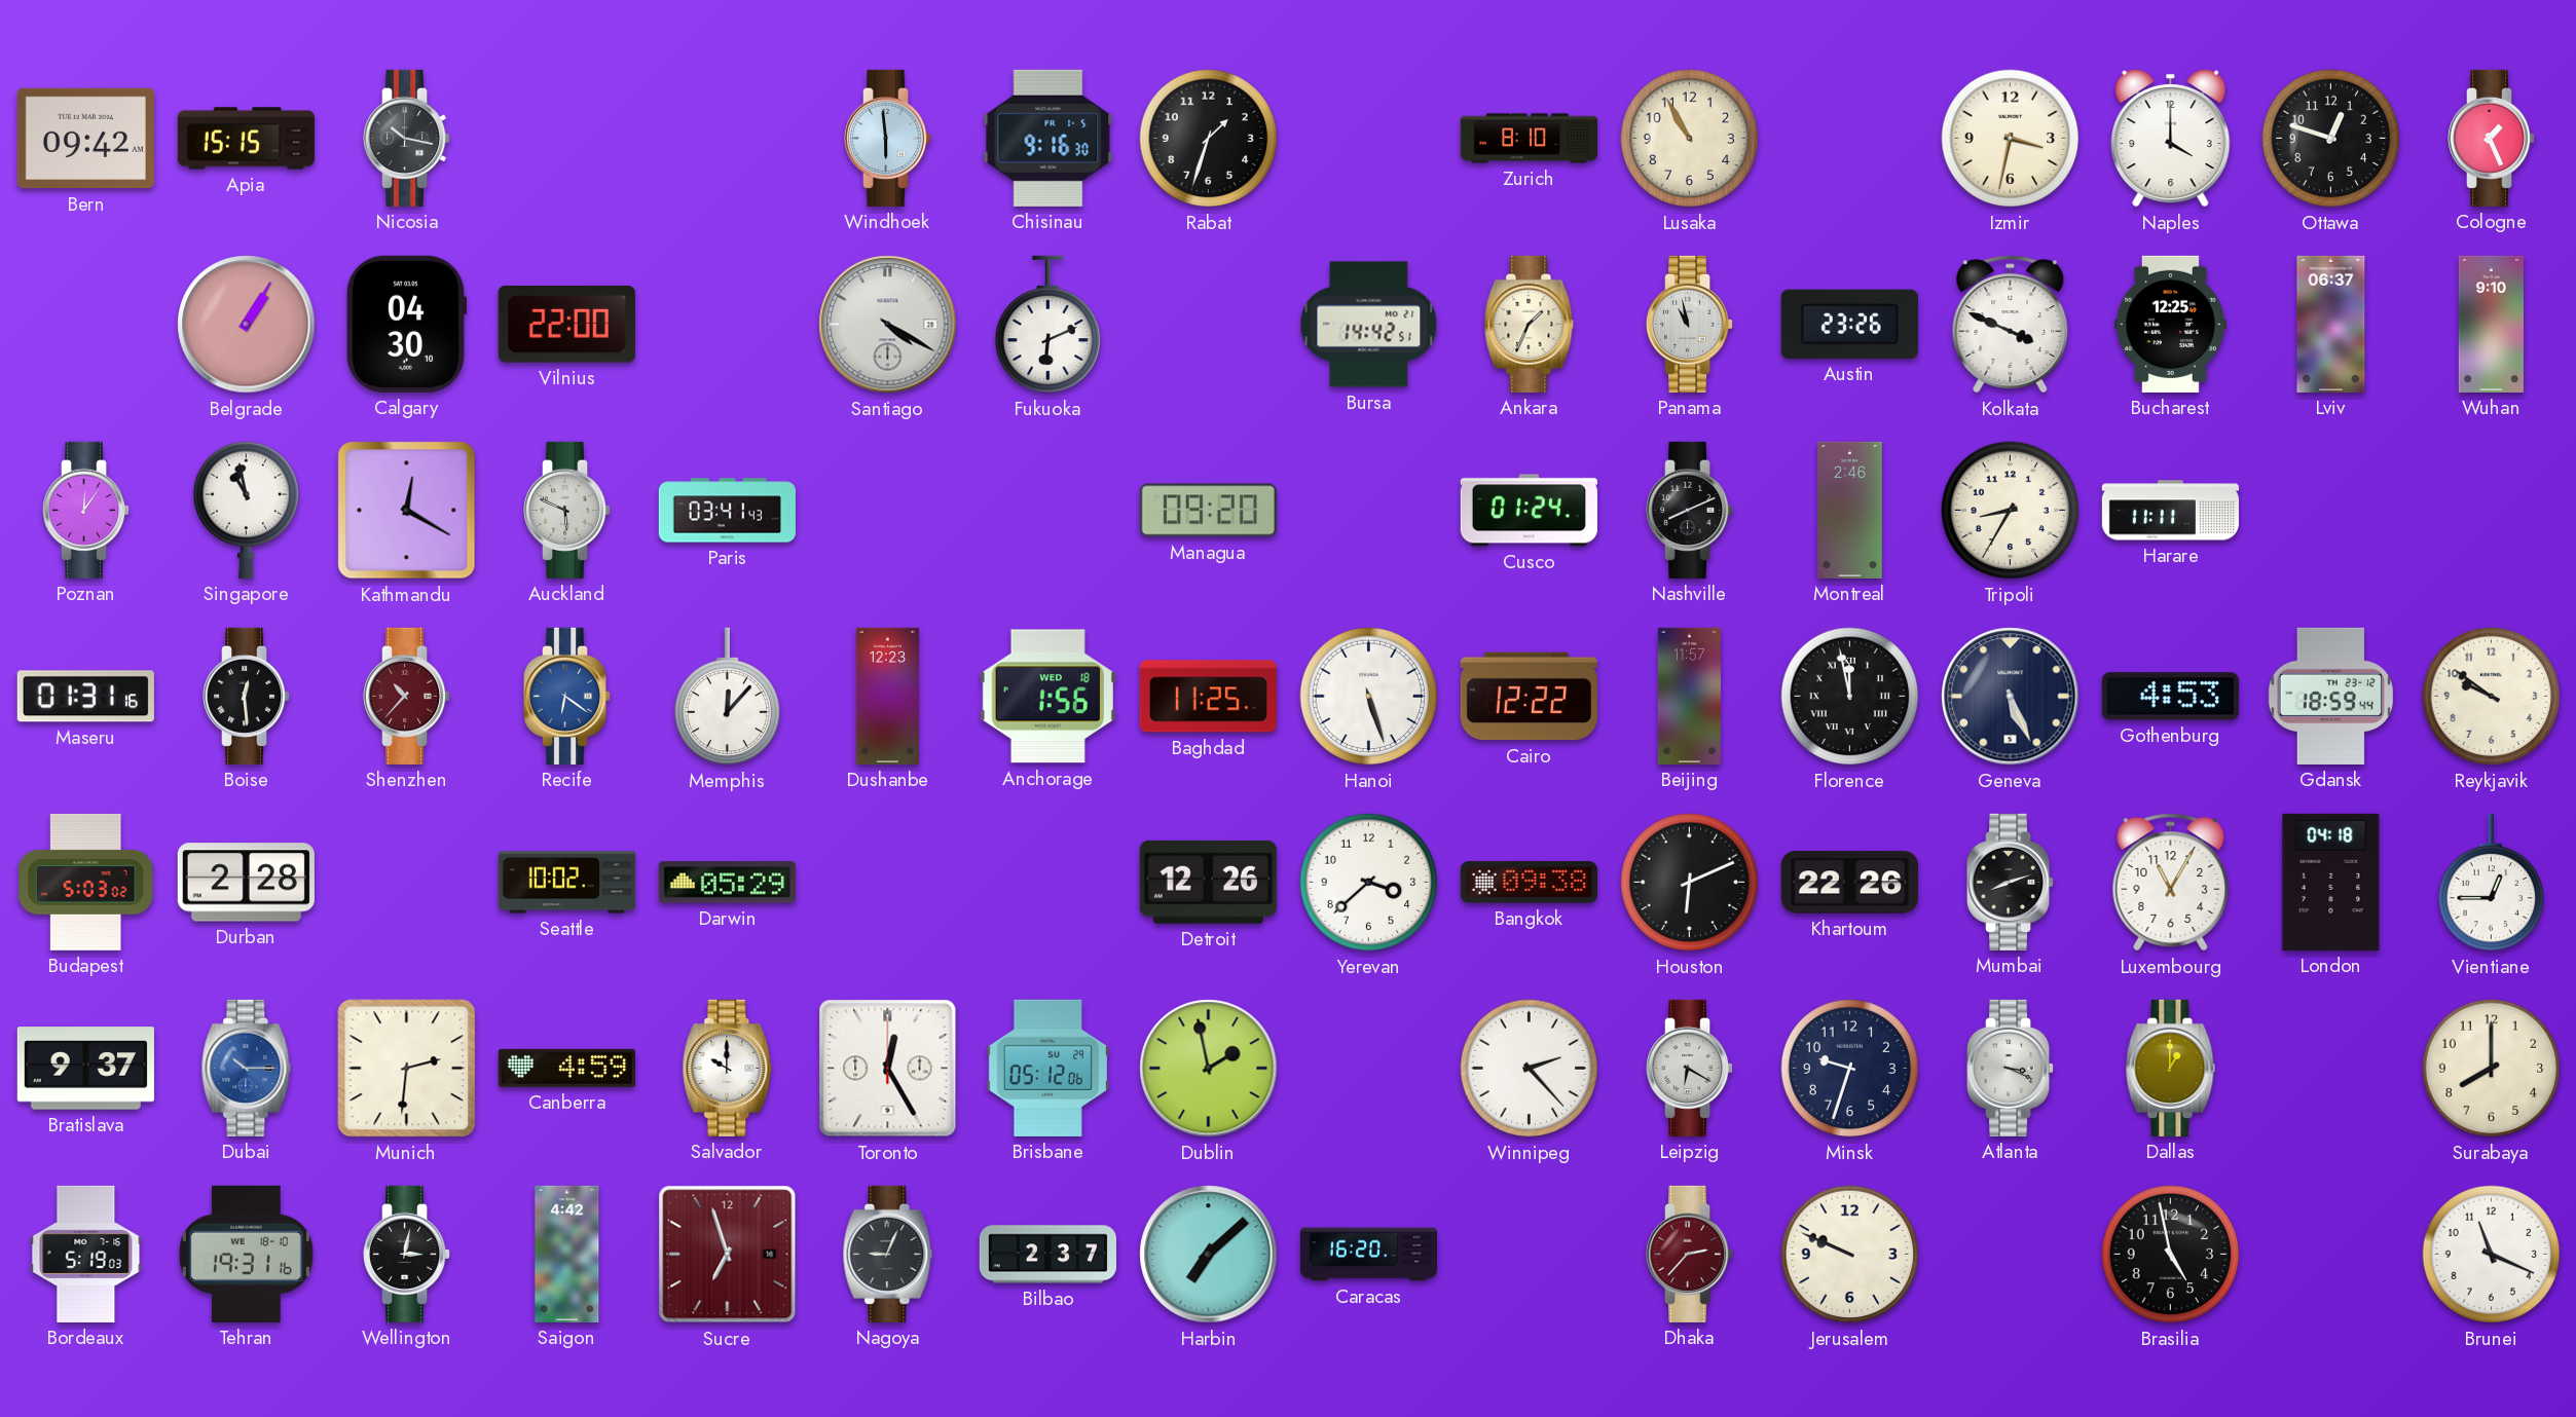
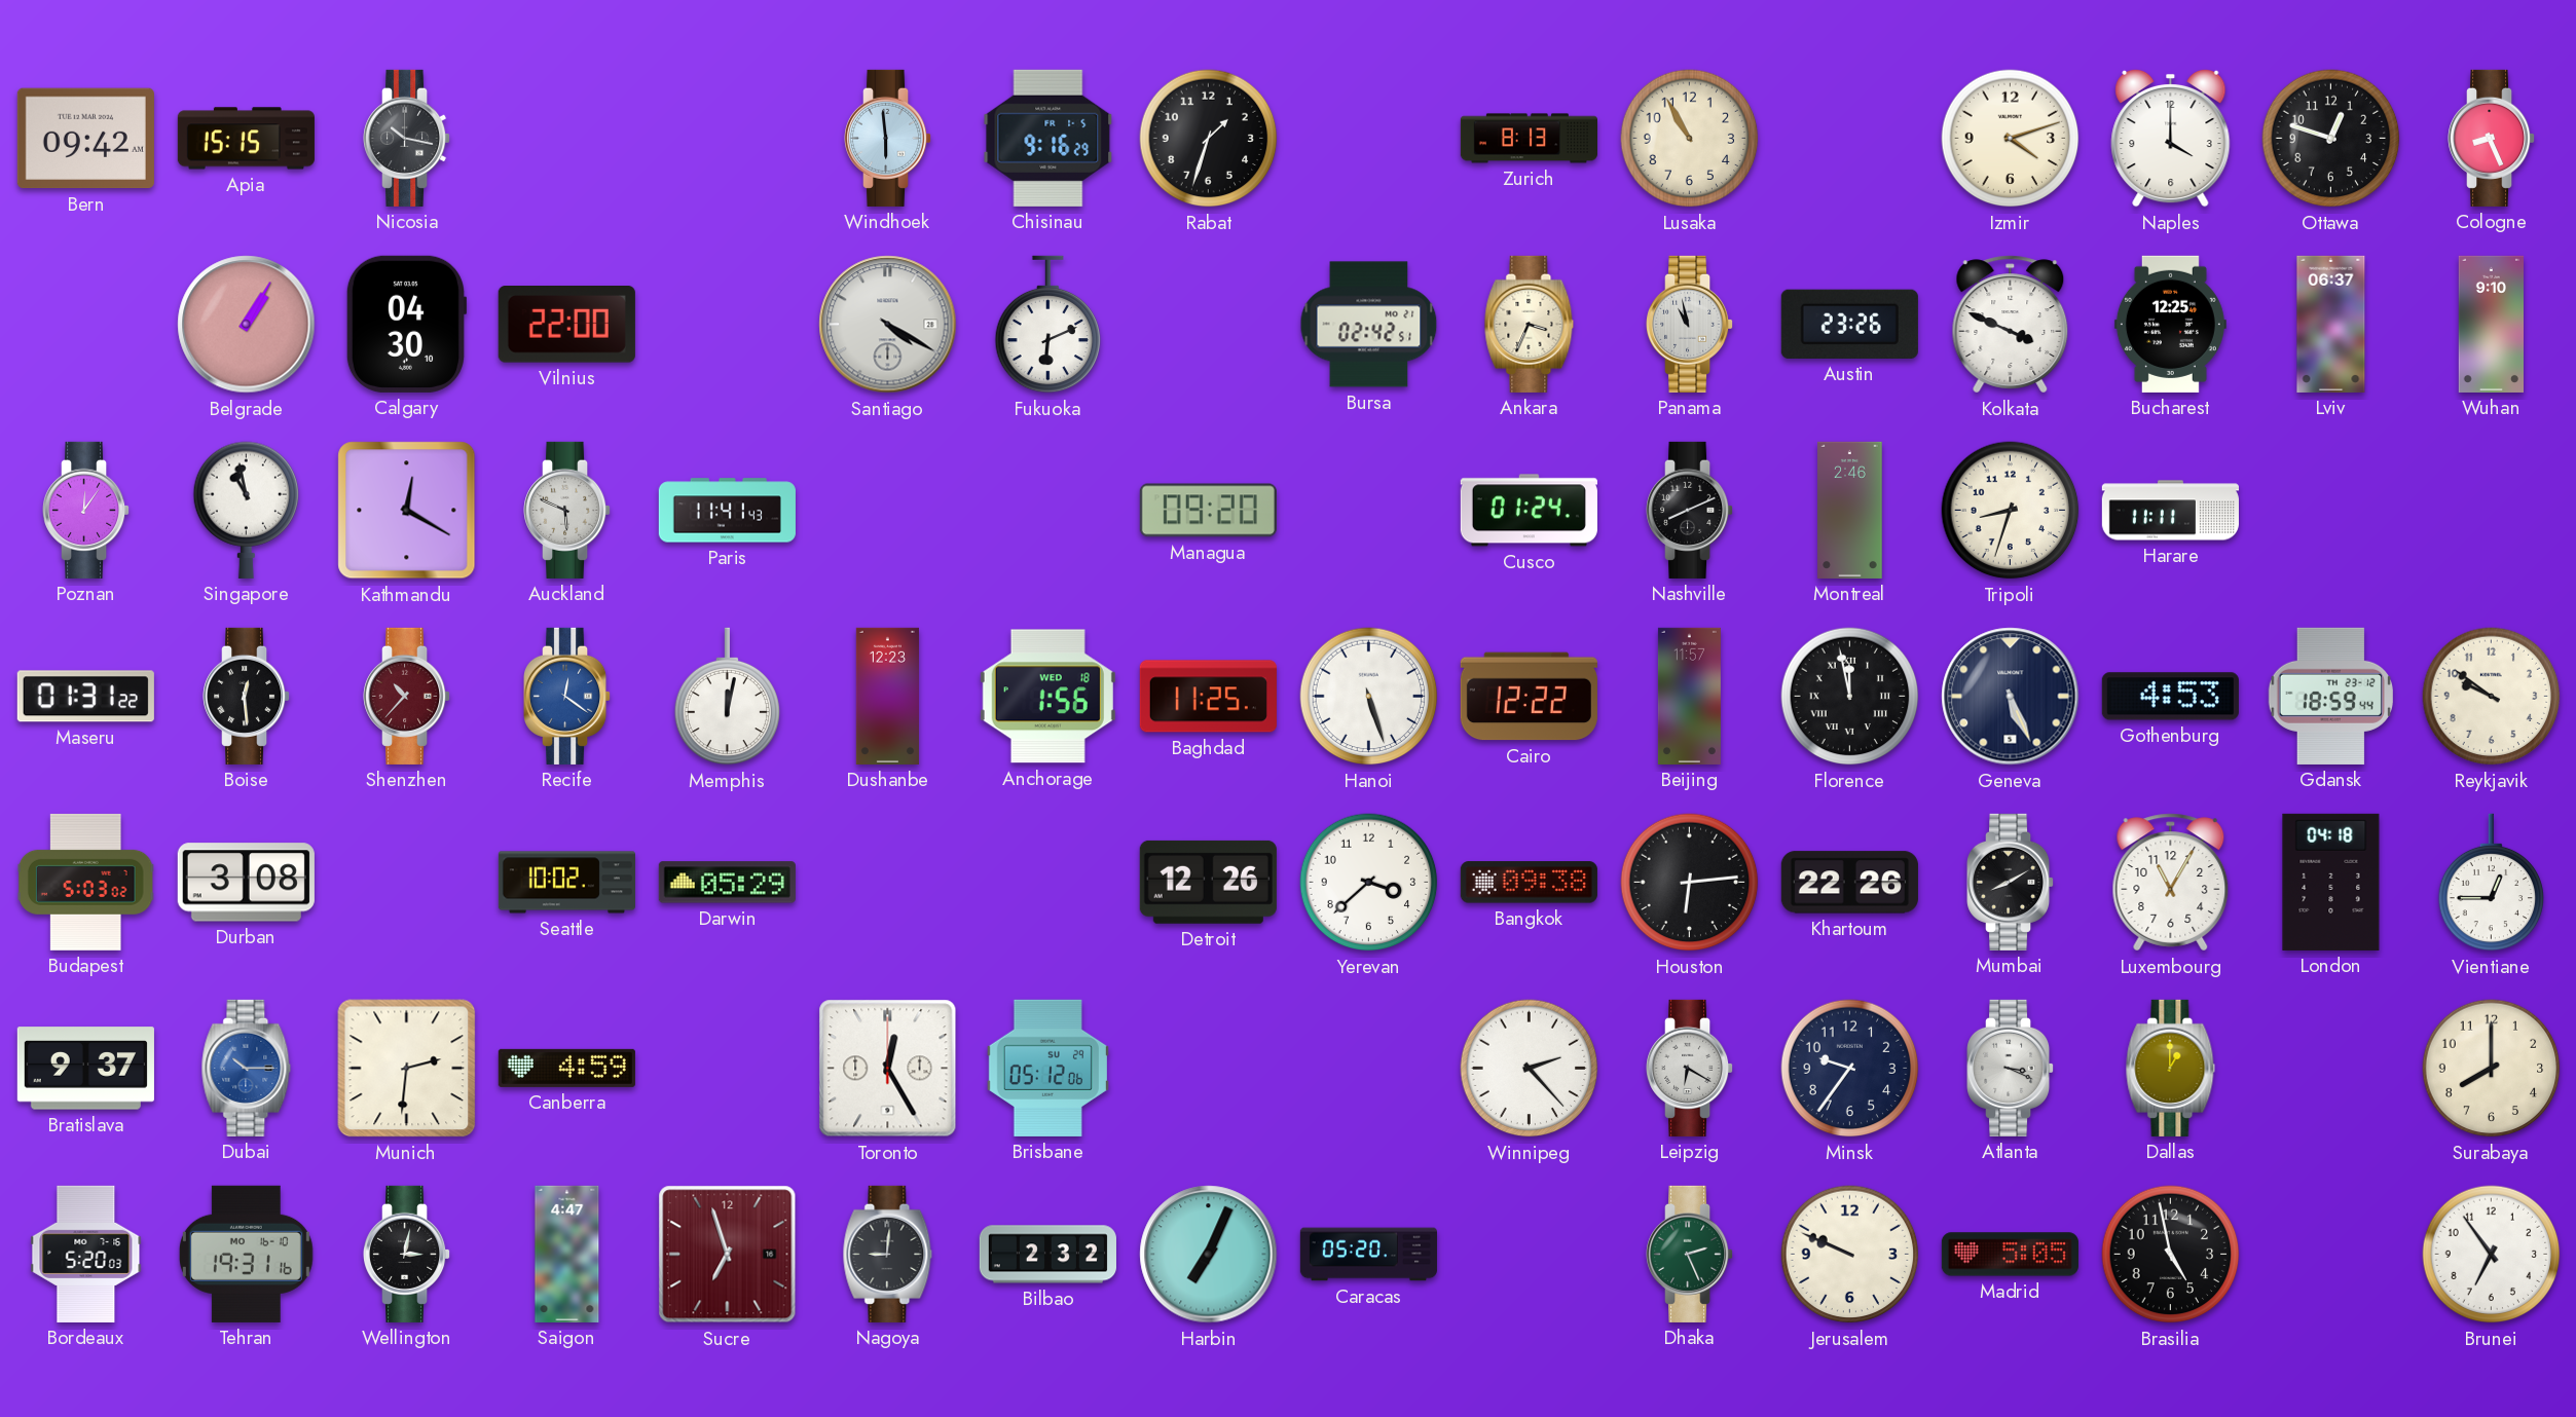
Chisinau: 9:16:30 -> 9:16:29
Zurich: 8:10 -> 8:13
Izmir: 3:32 -> 4:12
Cologne: 1:26 -> 8:26
Bursa: 14:42 -> 02:42
Ankara: 1:34 -> 3:34
Paris: 03:41 -> 11:41
Tripoli: 8:35 -> 8:33
Maseru: 01:31:16 -> 01:31:22
Recife: 6:21 -> 12:21
Memphis: 12:07 -> 12:02
Durban: 2:28 -> 3:08
Houston: 6:11 -> 6:14
Mumbai: 8:12 -> 8:10
Salvador: 10:00 -> none
Dublin: 1:58 -> none
Minsk: 9:33 -> 9:36
Bordeaux: 5:19 -> 5:20
Tehran date: WE 18-10 -> MO 16-10
Saigon: 4:42 -> 4:47
Nagoya: 9:04 -> 9:01
Bilbao: 2:37 -> 2:32
Harbin: 7:08 -> 7:04
Caracas: 16:20 -> 05:20
Dhaka: 2:37 -> 2:26
Dhaka dial: burgundy -> green
Madrid: none -> 5:05
Brunei: 11:19 -> 6:54
